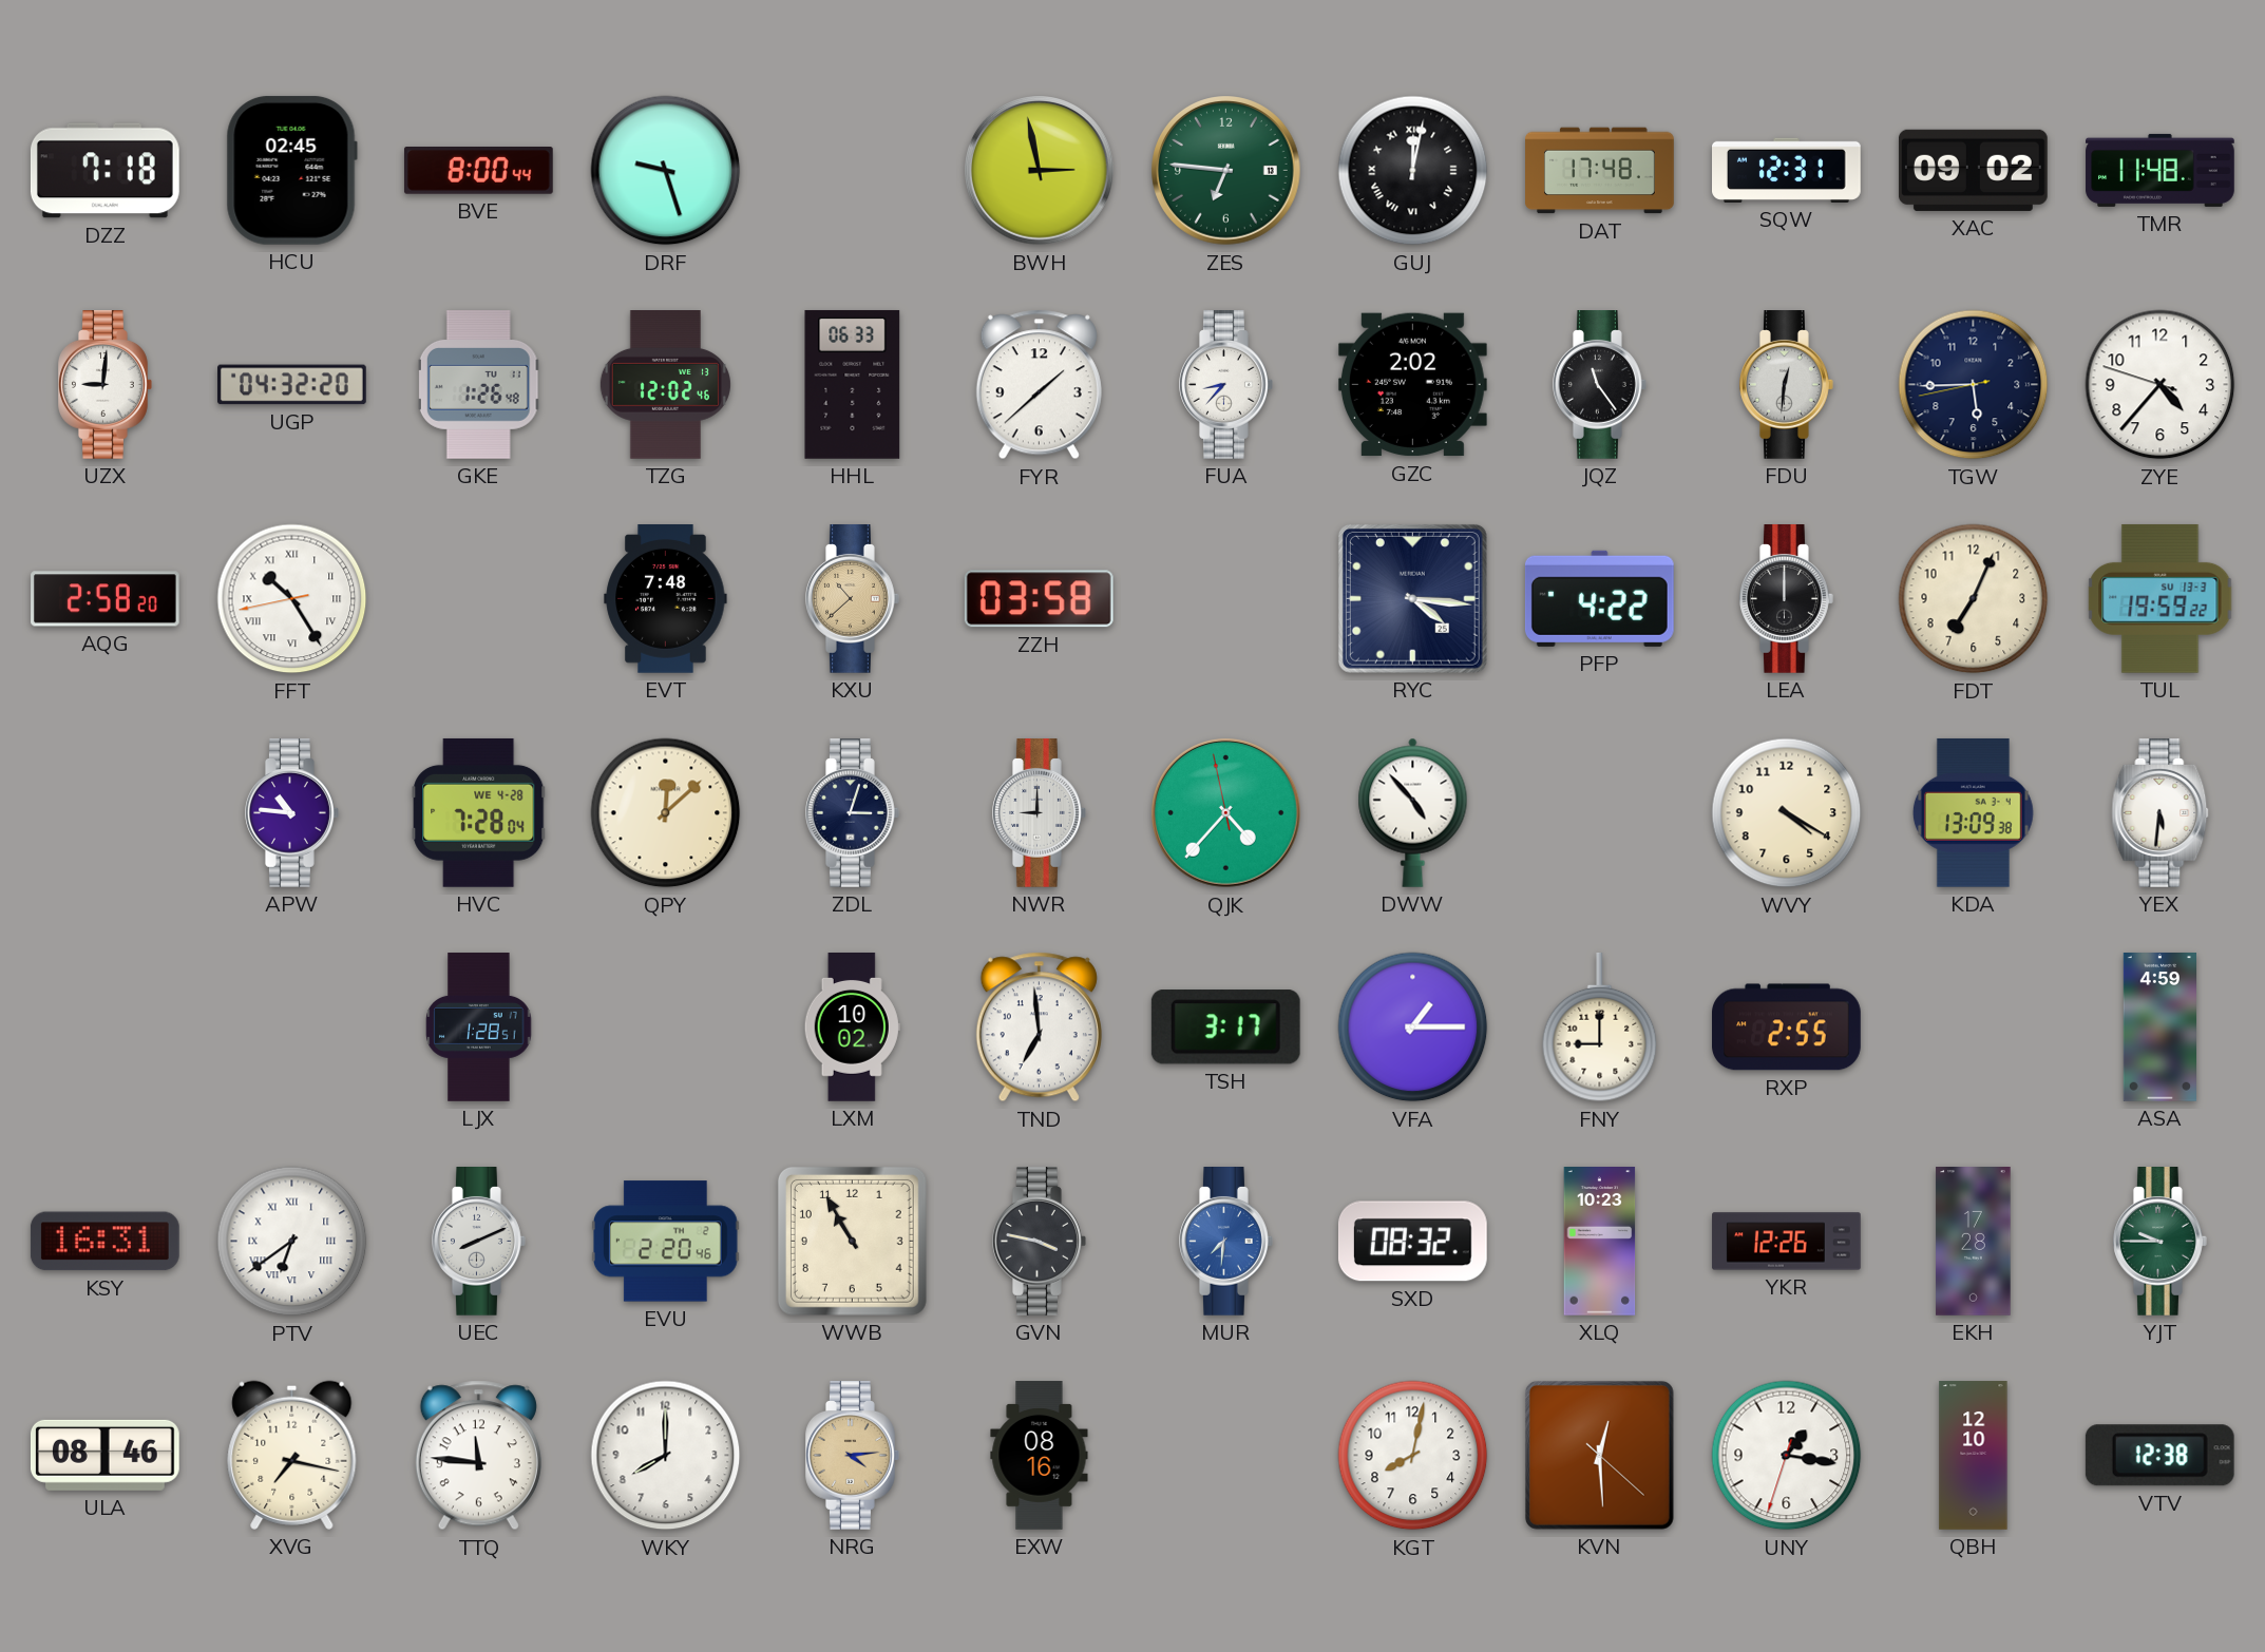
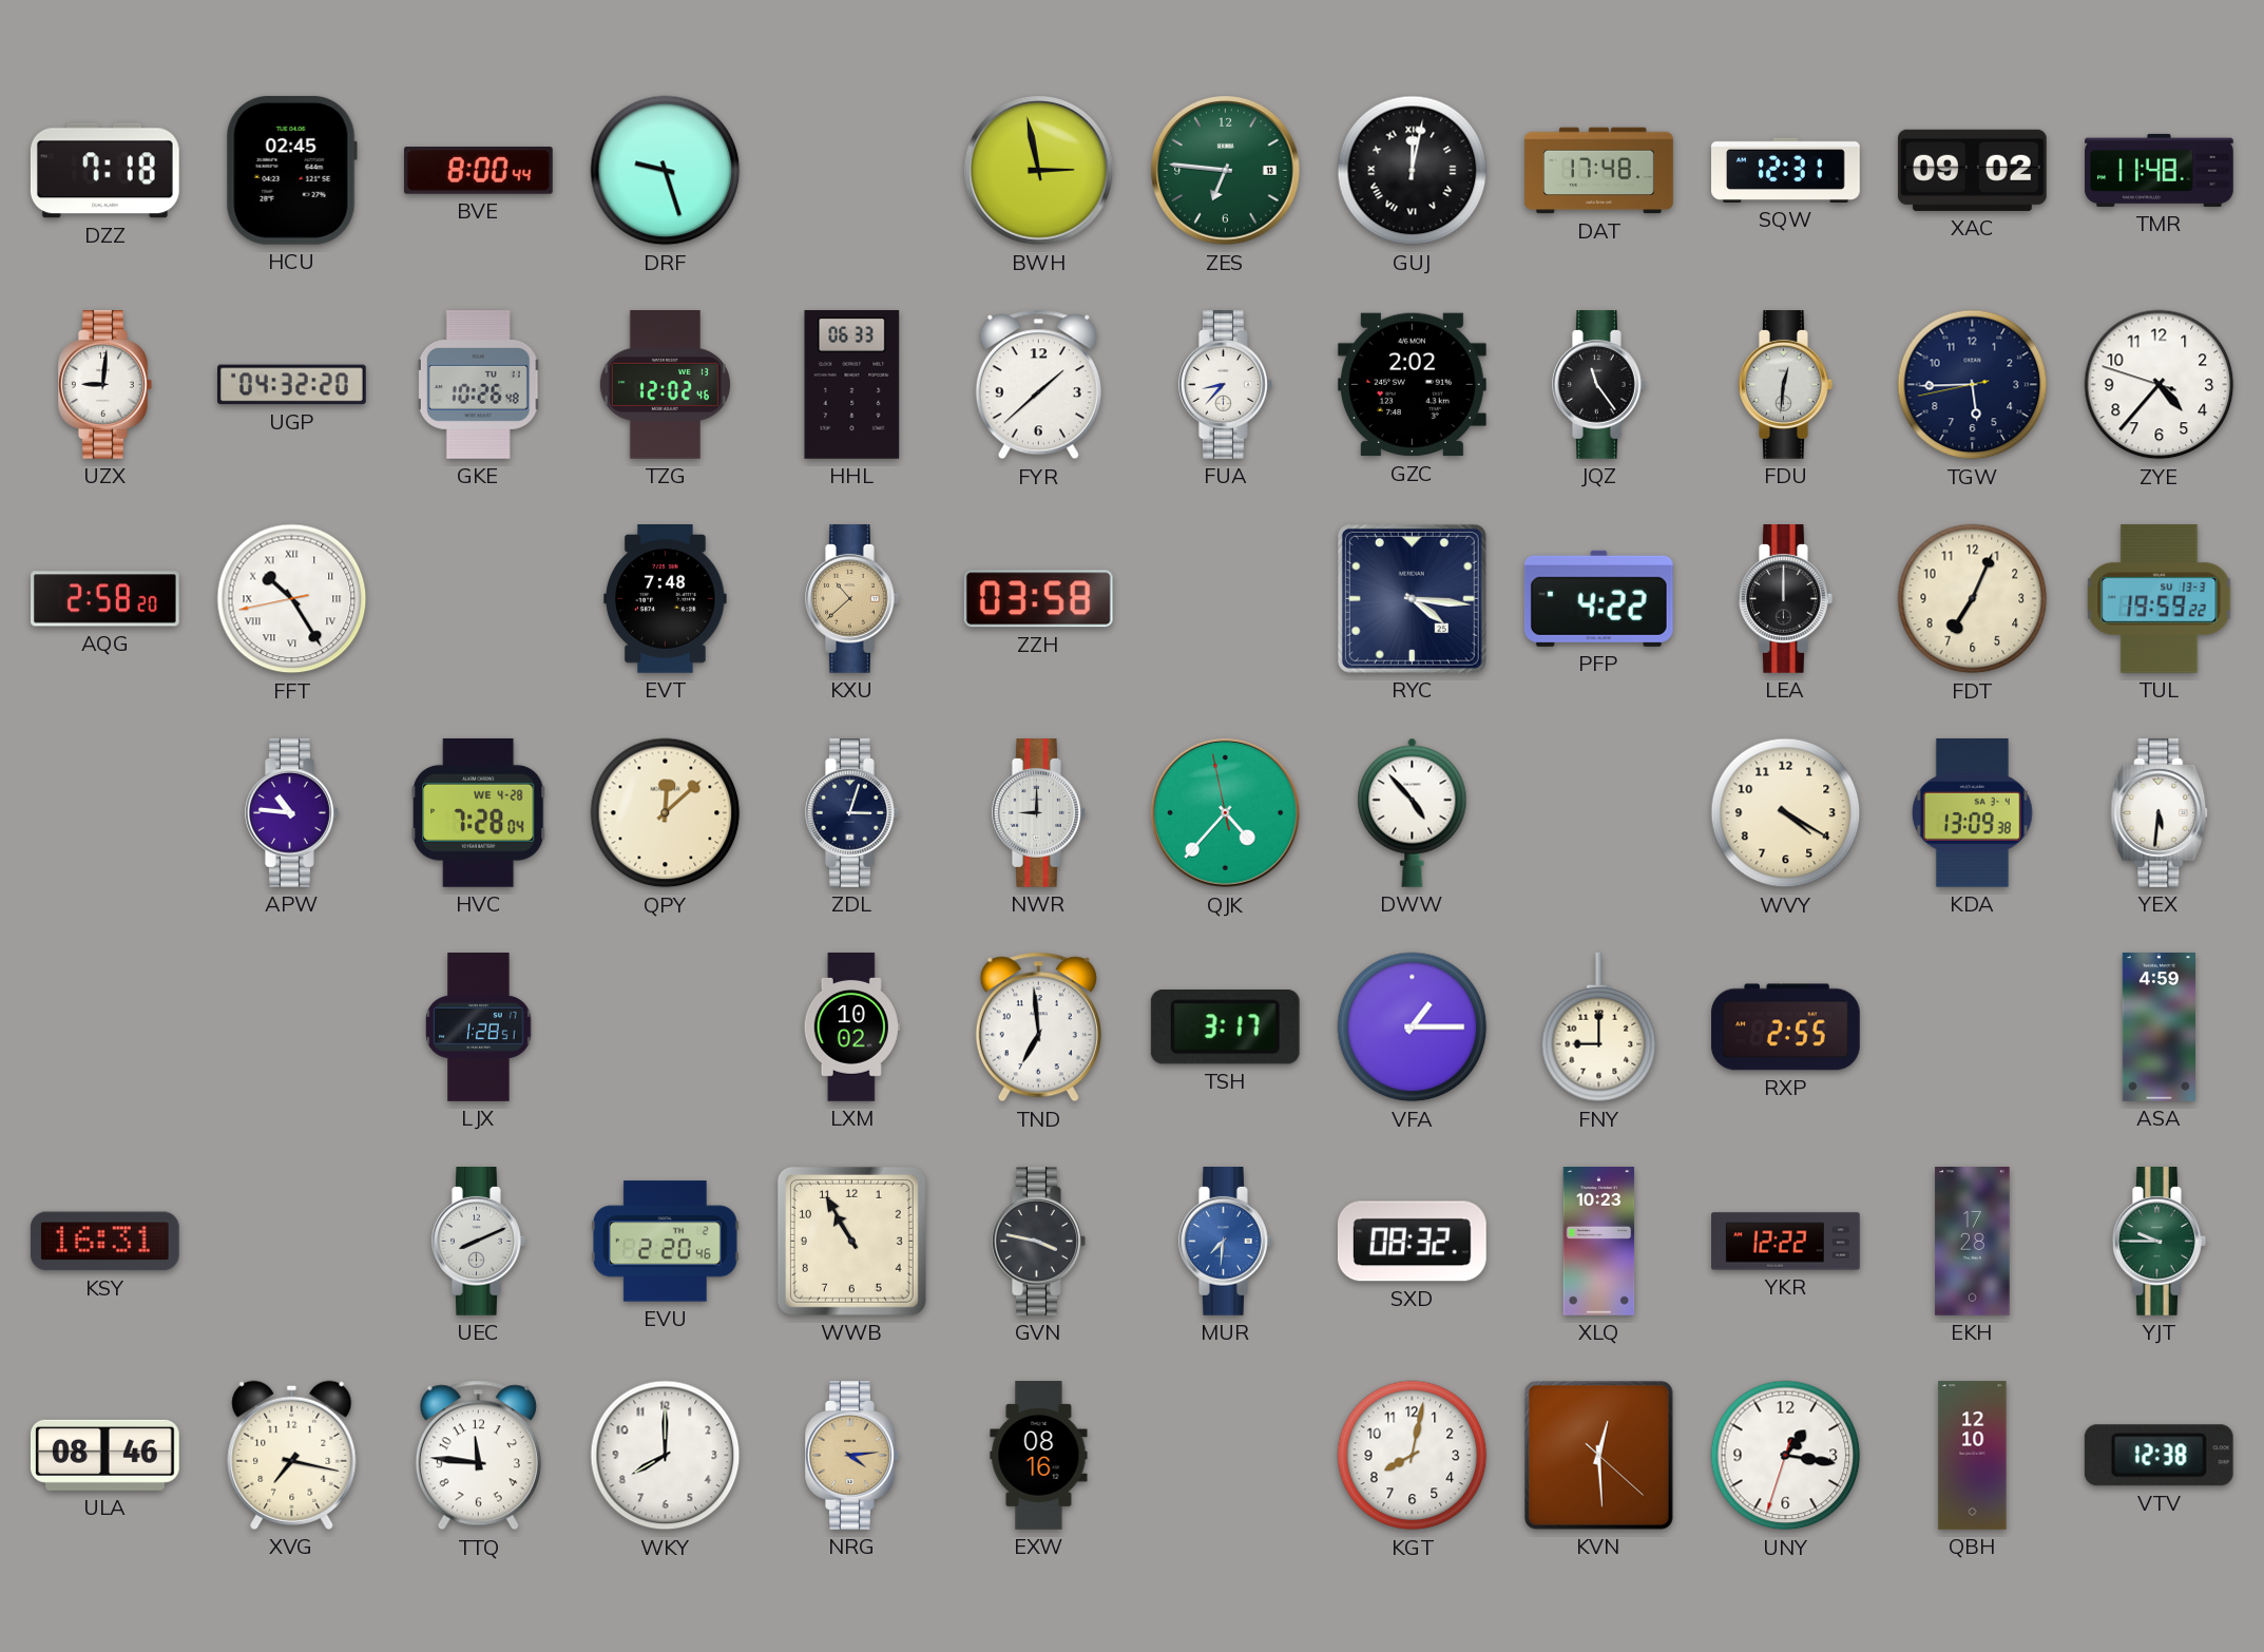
GKE: 1:26 -> 10:26
PTV: 6:39 -> none
YKR: 12:26 -> 12:22
